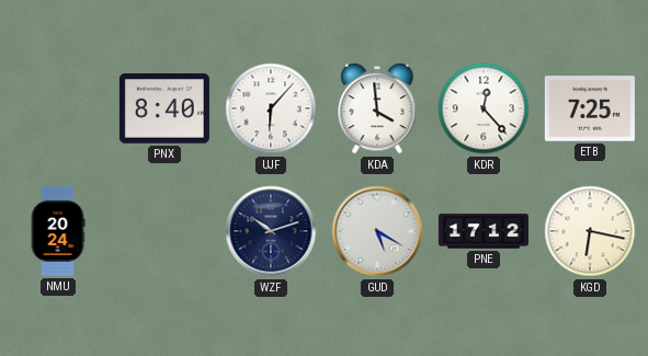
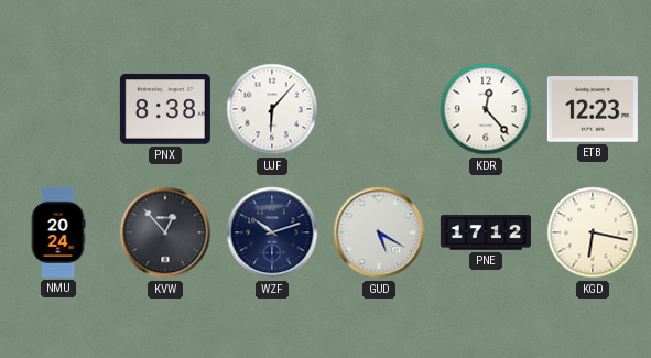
PNX: 8:40 -> 8:38
KDA: 3:59 -> none
ETB: 7:25 -> 12:23
KVW: none -> 12:53
